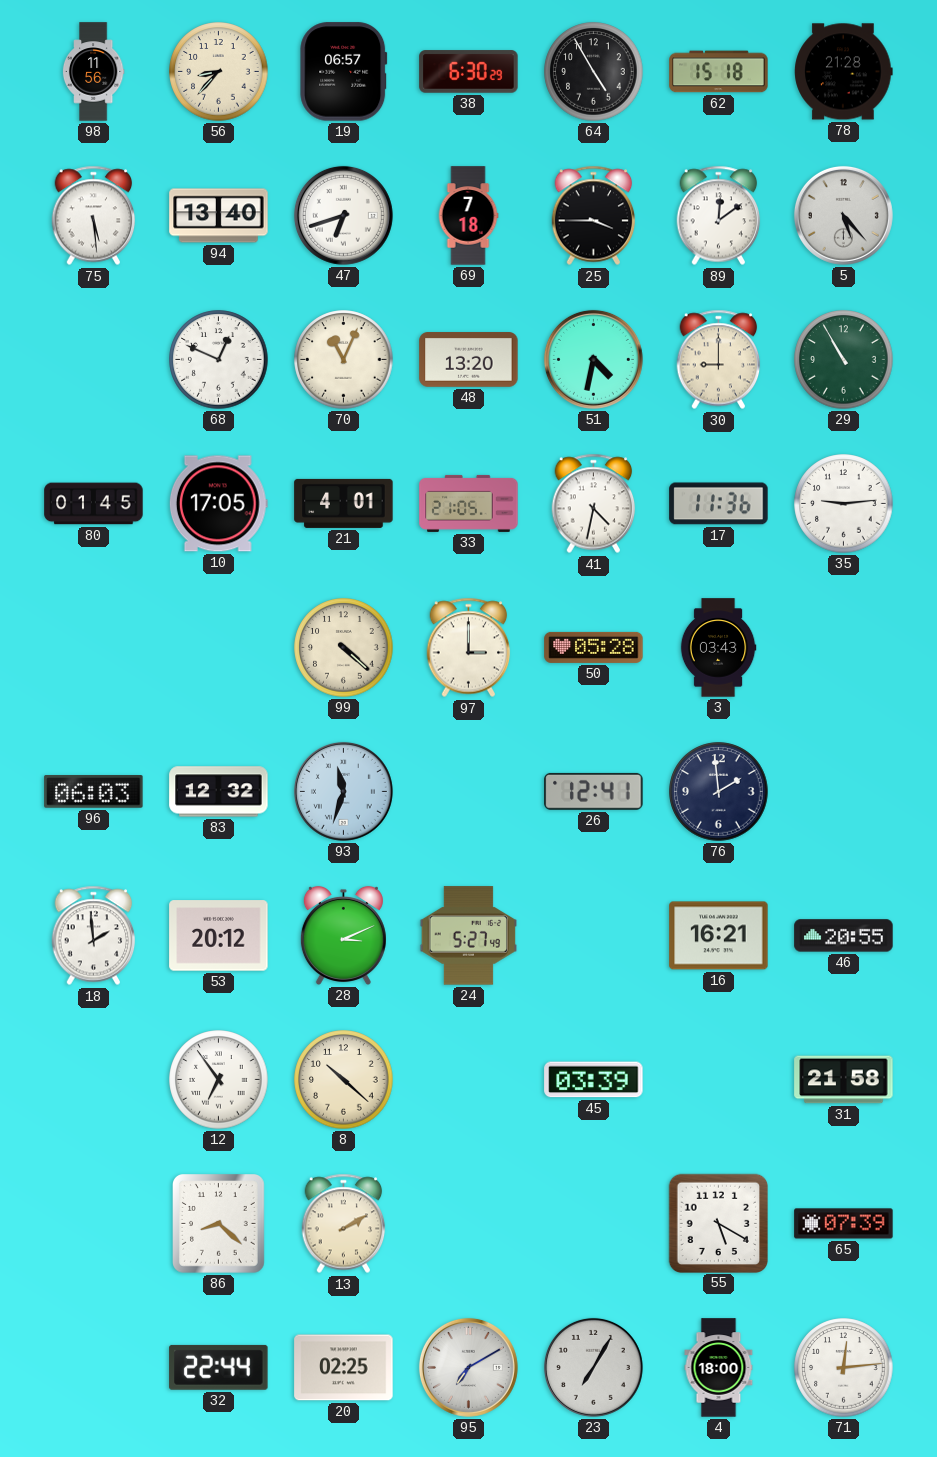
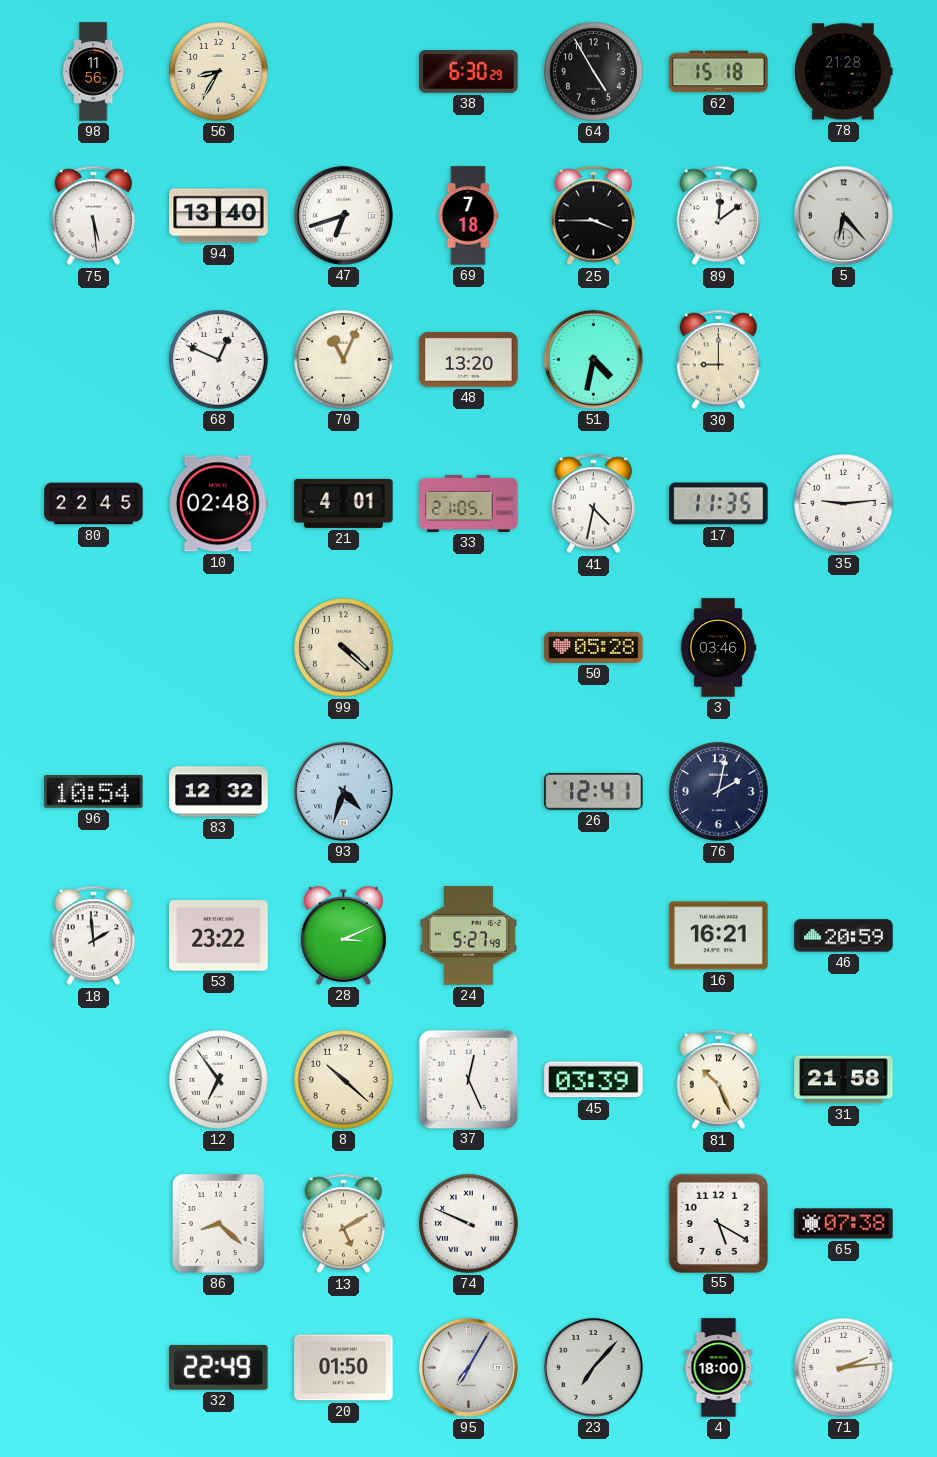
56: 8:37 -> 8:35
19: 06:57 -> none
5: 5:23 -> 6:23
29: 10:55 -> none
80: 01:45 -> 22:45
10: 17:05 -> 02:48
17: 11:36 -> 11:35
97: 3:00 -> none
3: 03:43 -> 03:46
96: 06:03 -> 10:54
93: 11:33 -> 4:33
76: 1:59 -> 2:02
53: 20:12 -> 23:22
46: 20:55 -> 20:59
37: none -> 12:26
81: none -> 10:26
13: 2:10 -> 5:10
74: none -> 9:49
65: 07:39 -> 07:38
32: 22:44 -> 22:49
20: 02:25 -> 01:50
95: 7:10 -> 7:05
23: 7:05 -> 7:07
71: 12:14 -> 2:14
